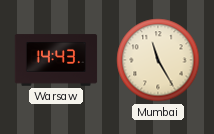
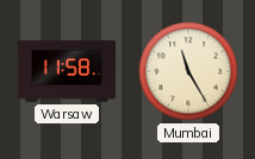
Warsaw: 14:43 -> 11:58
